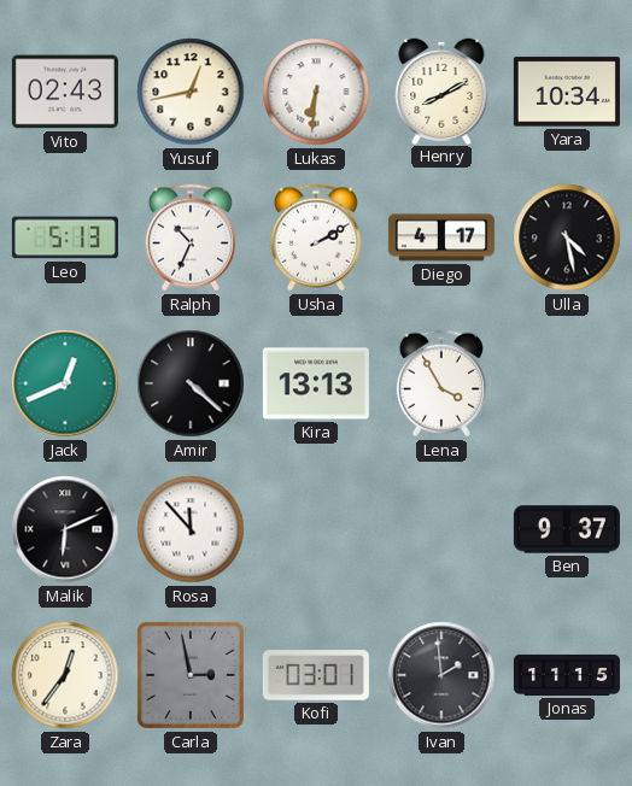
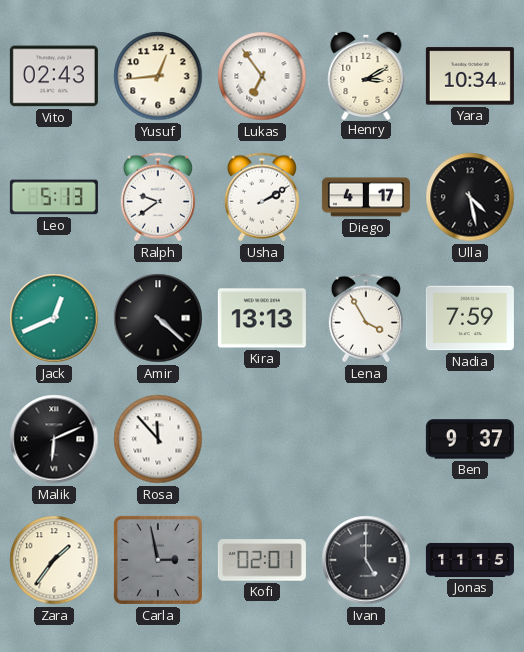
Yusuf: 12:43 -> 12:44
Lukas: 6:31 -> 6:54
Henry: 8:10 -> 3:10
Ralph: 10:34 -> 9:39
Nadia: none -> 7:59
Zara: 12:36 -> 1:36
Kofi: 03:01 -> 02:01
Ivan: 1:59 -> 5:00
